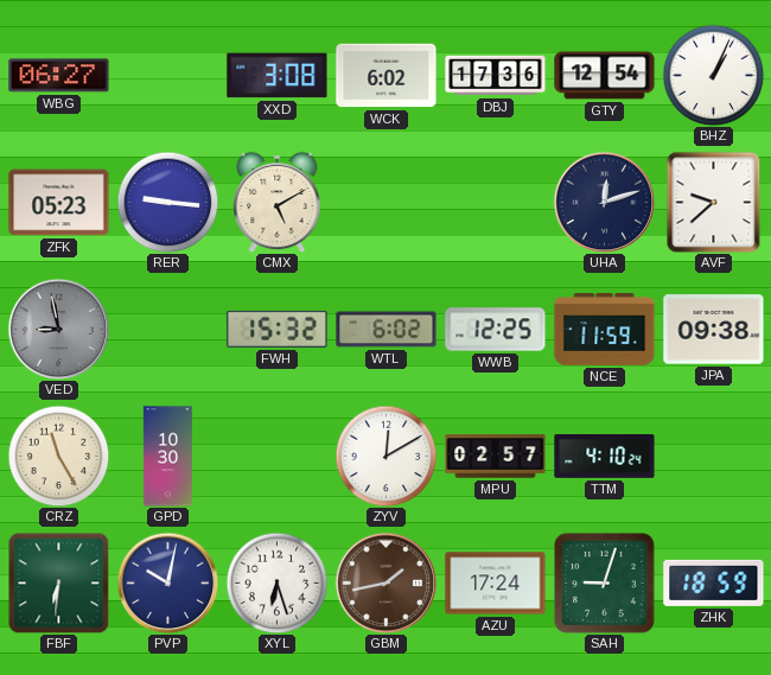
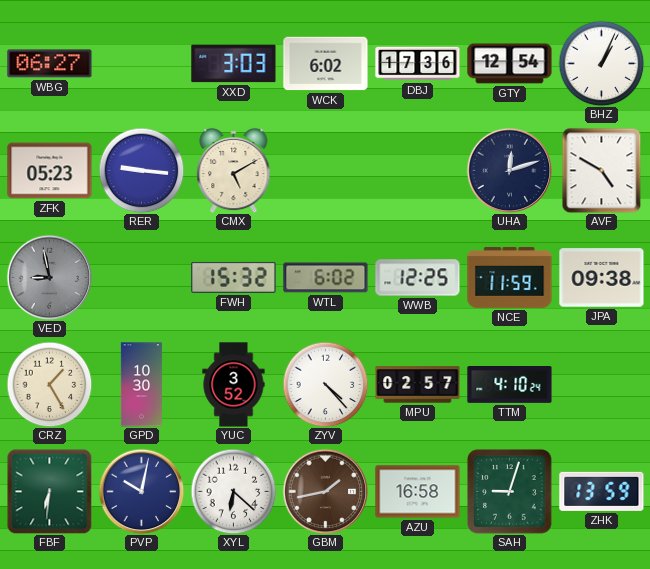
XXD: 3:08 -> 3:03
AVF: 9:38 -> 4:50
CRZ: 11:25 -> 1:25
YUC: none -> 3:52
ZYV: 12:10 -> 4:23
XYL: 6:27 -> 6:22
AZU: 17:24 -> 16:58
ZHK: 18:59 -> 13:59
